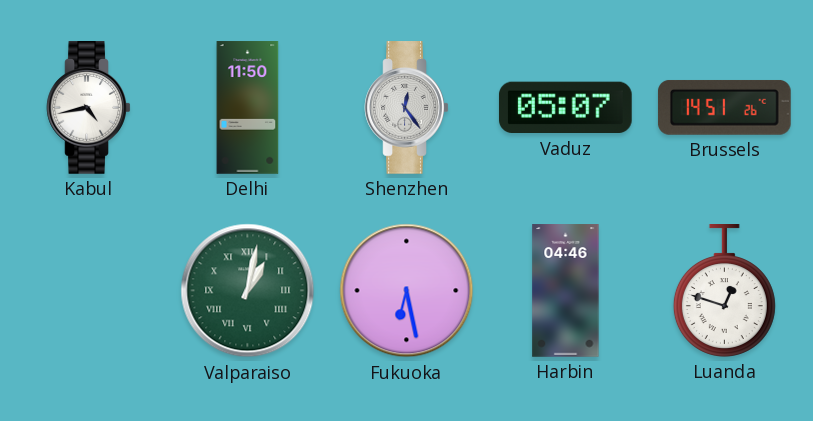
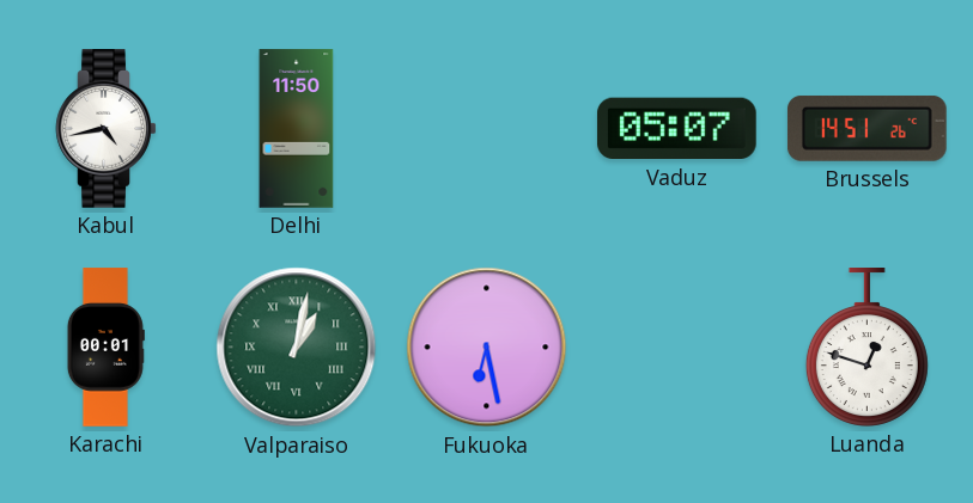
Shenzhen: 12:24 -> none
Karachi: none -> 00:01
Harbin: 04:46 -> none
